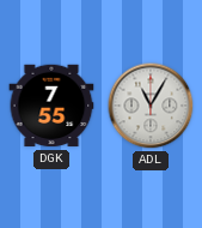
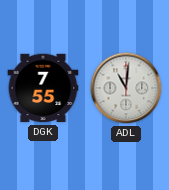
ADL: 11:05 -> 11:01
